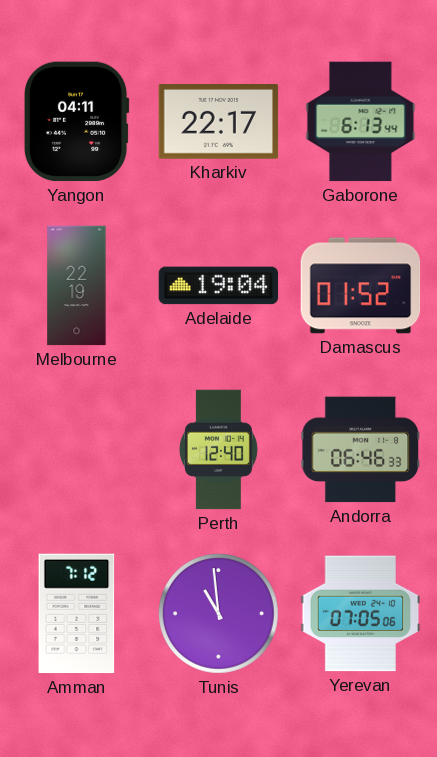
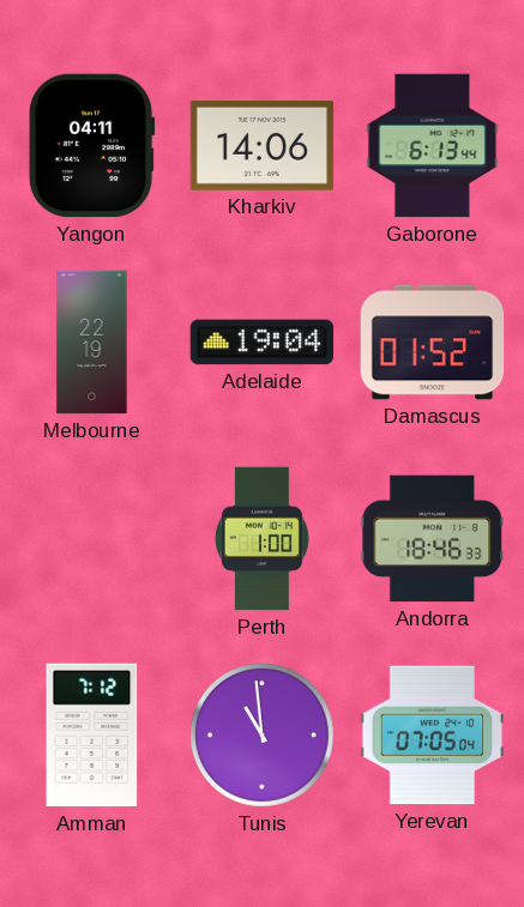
Kharkiv: 22:17 -> 14:06
Perth: 12:40 -> 1:00
Andorra: 06:46 -> 18:46
Yerevan: 07:05:06 -> 07:05:04
